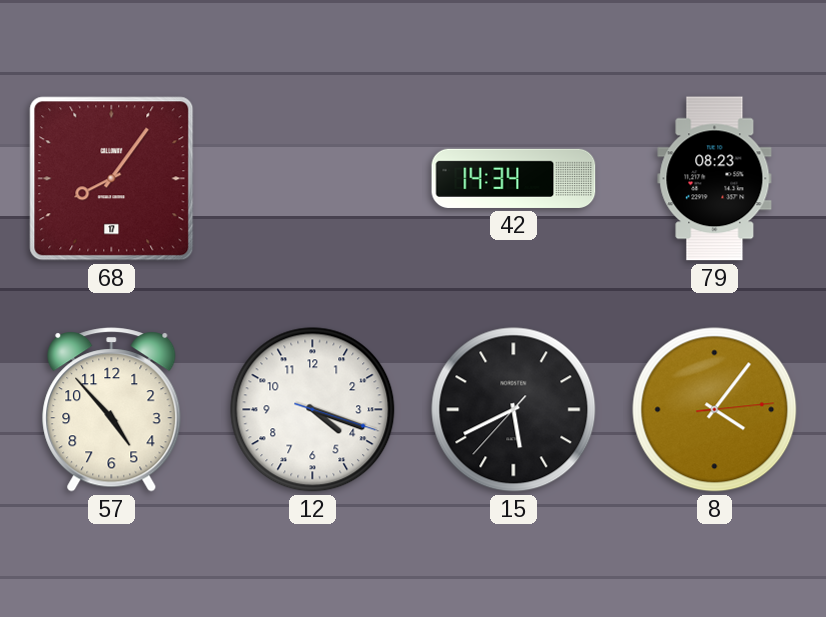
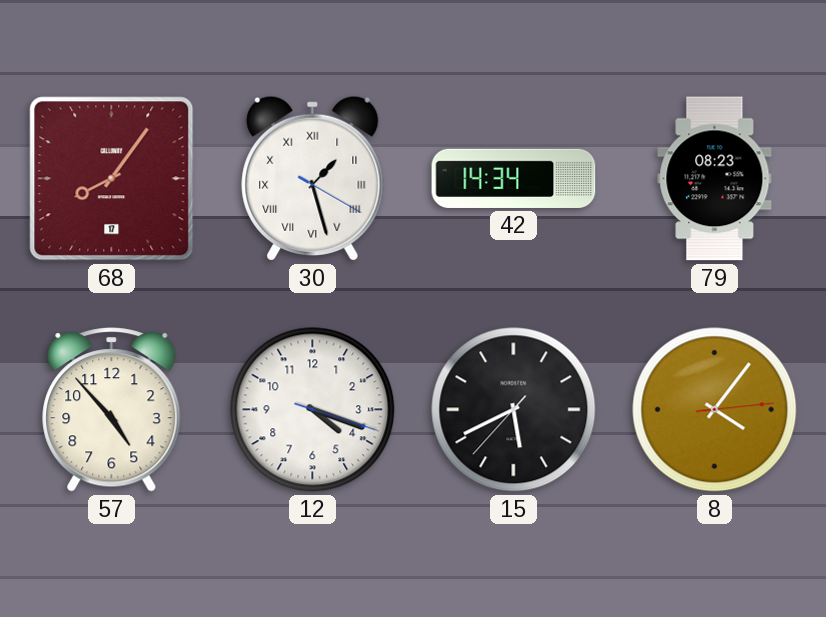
30: none -> 1:27
